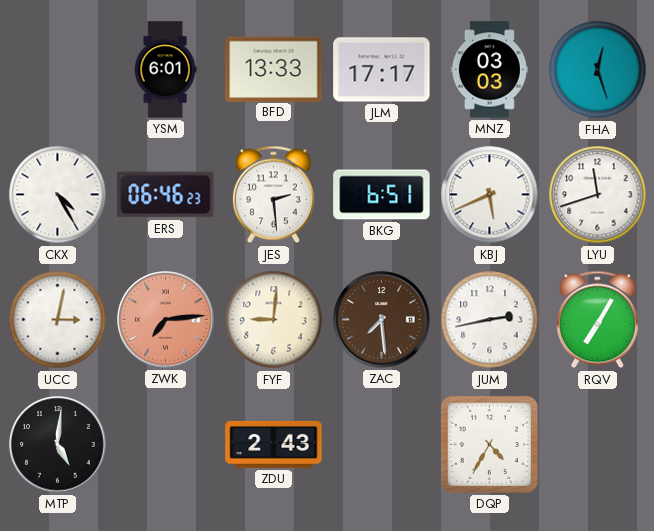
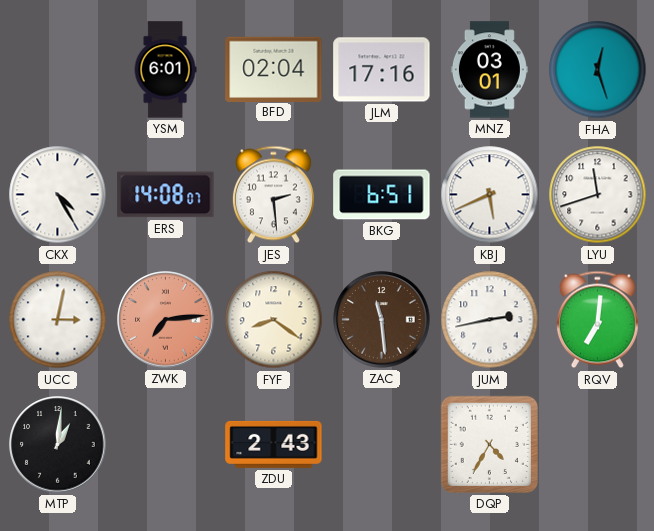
BFD: 13:33 -> 02:04
JLM: 17:17 -> 17:16
MNZ: 03:03 -> 03:01
ERS: 06:46 -> 14:08
FYF: 9:01 -> 8:21
ZAC: 7:29 -> 11:29
RQV: 7:05 -> 7:01
MTP: 5:01 -> 1:01
